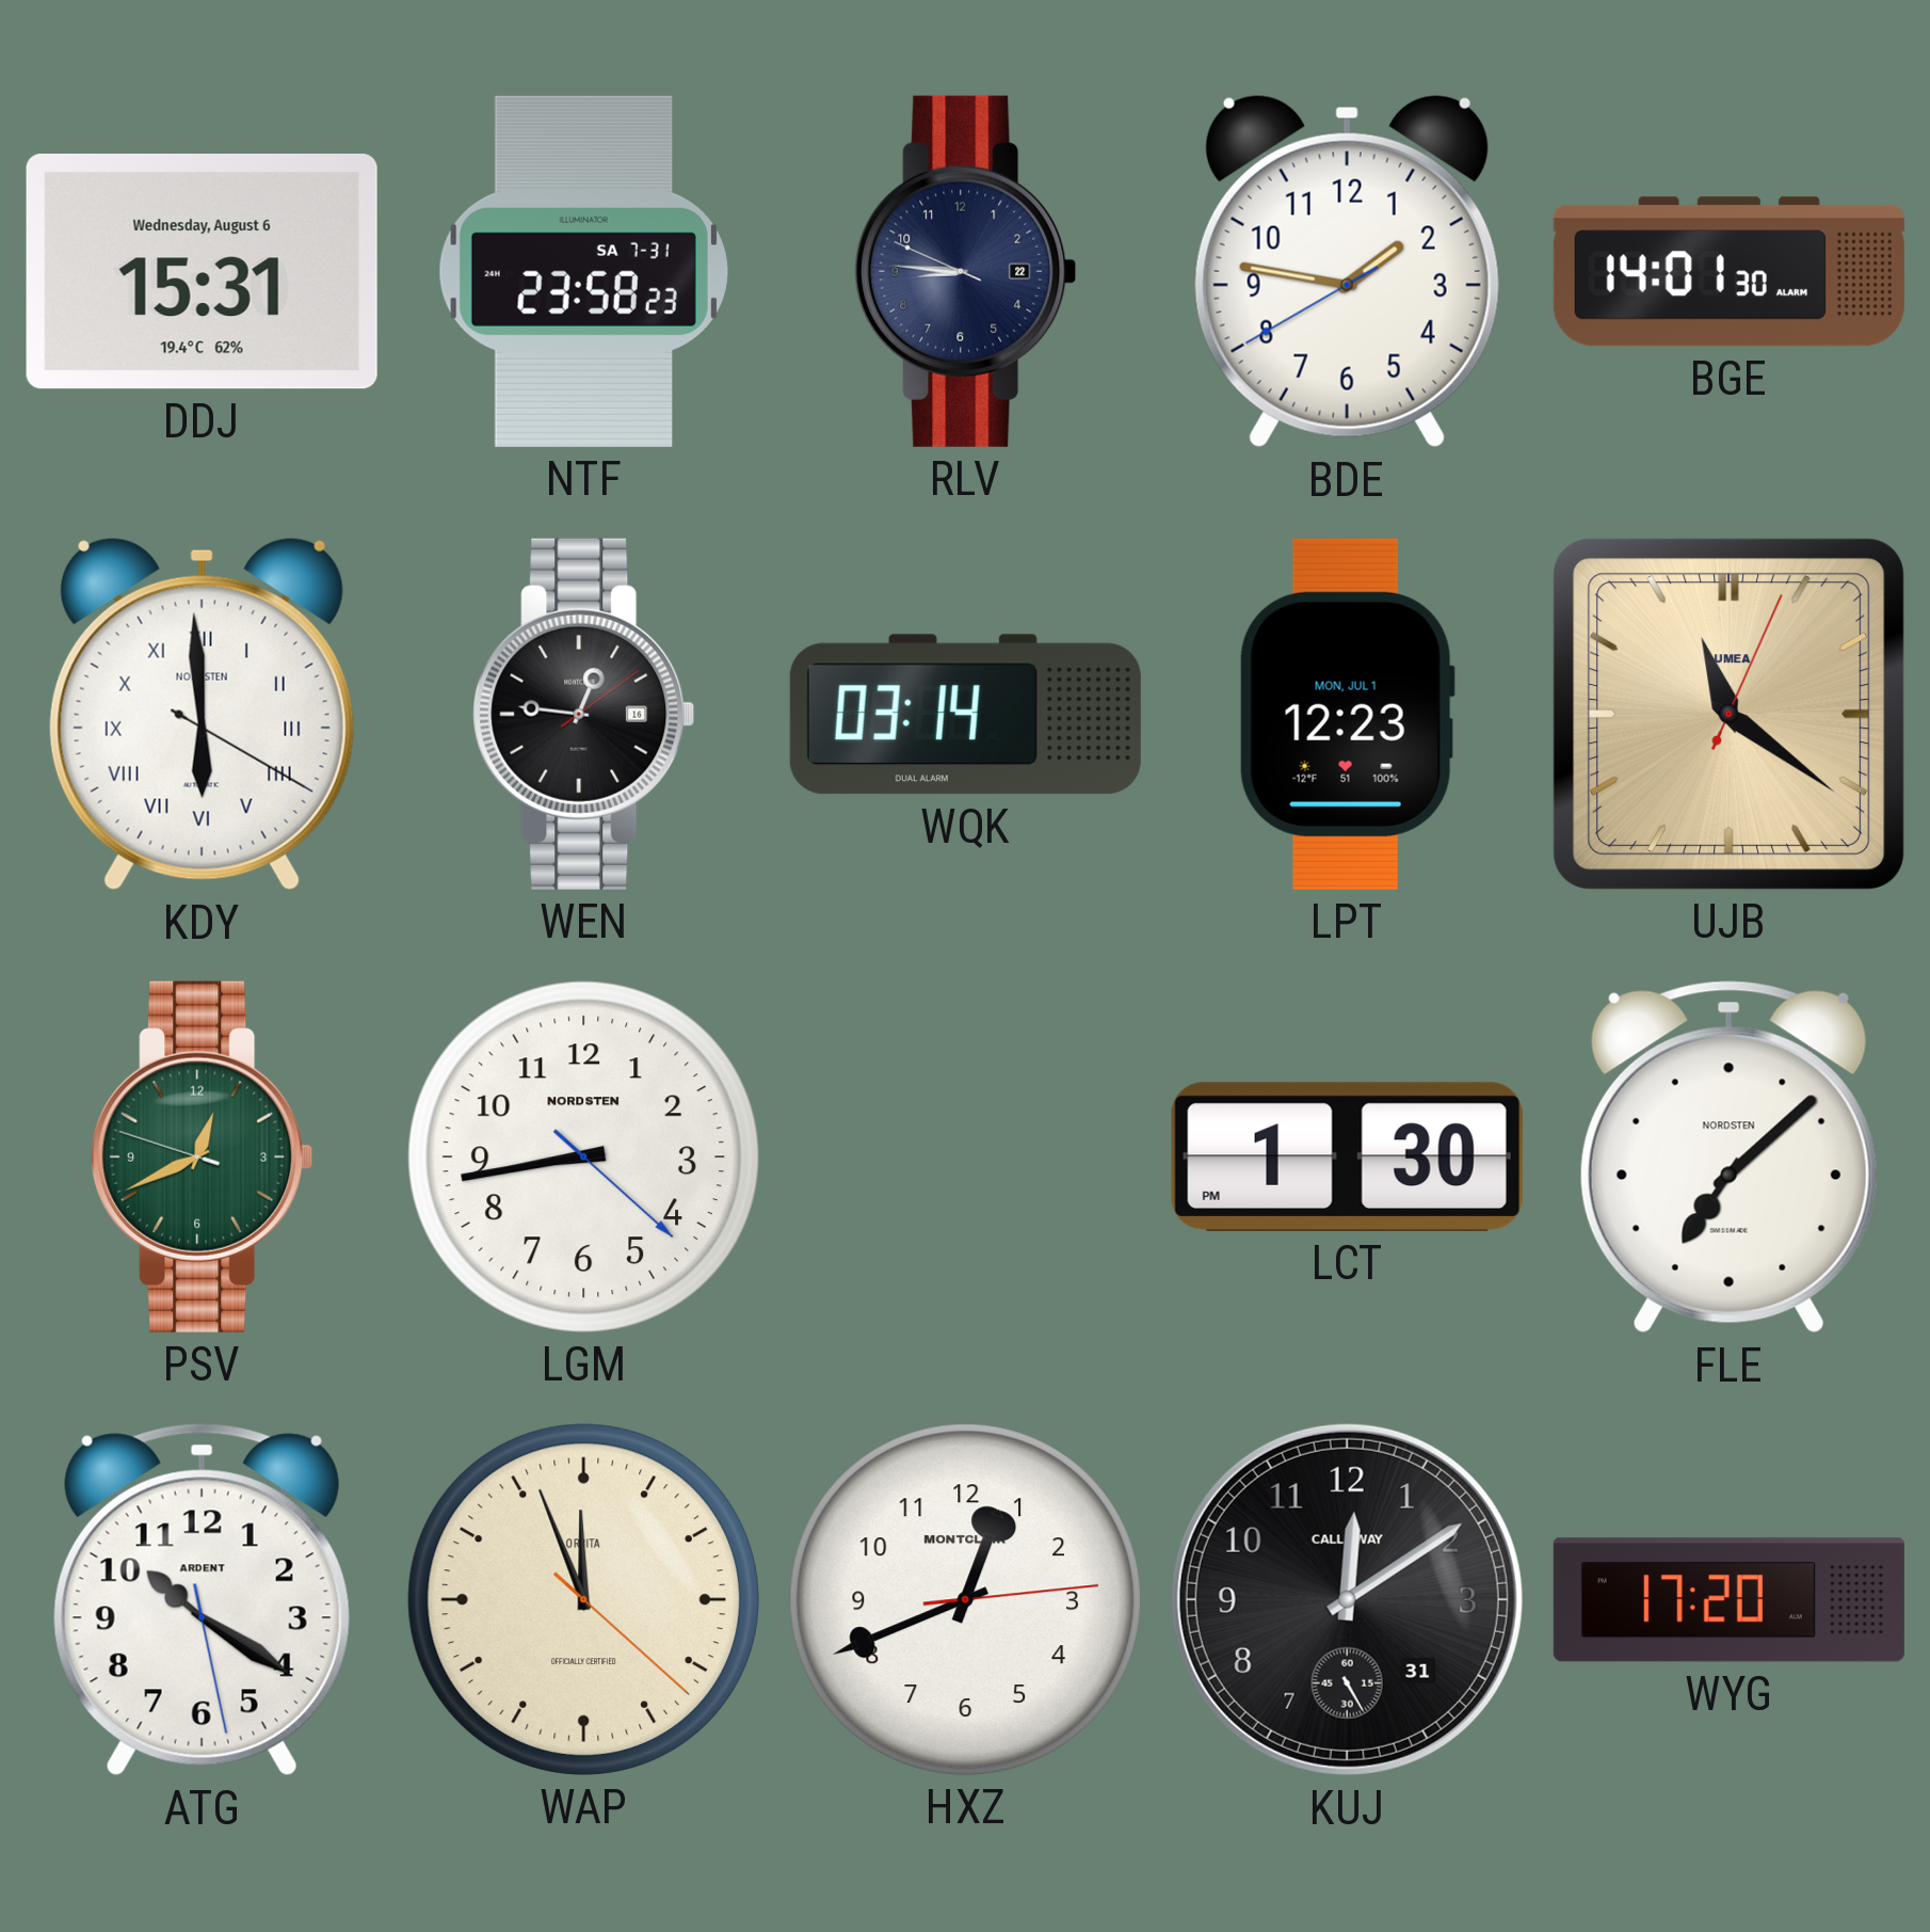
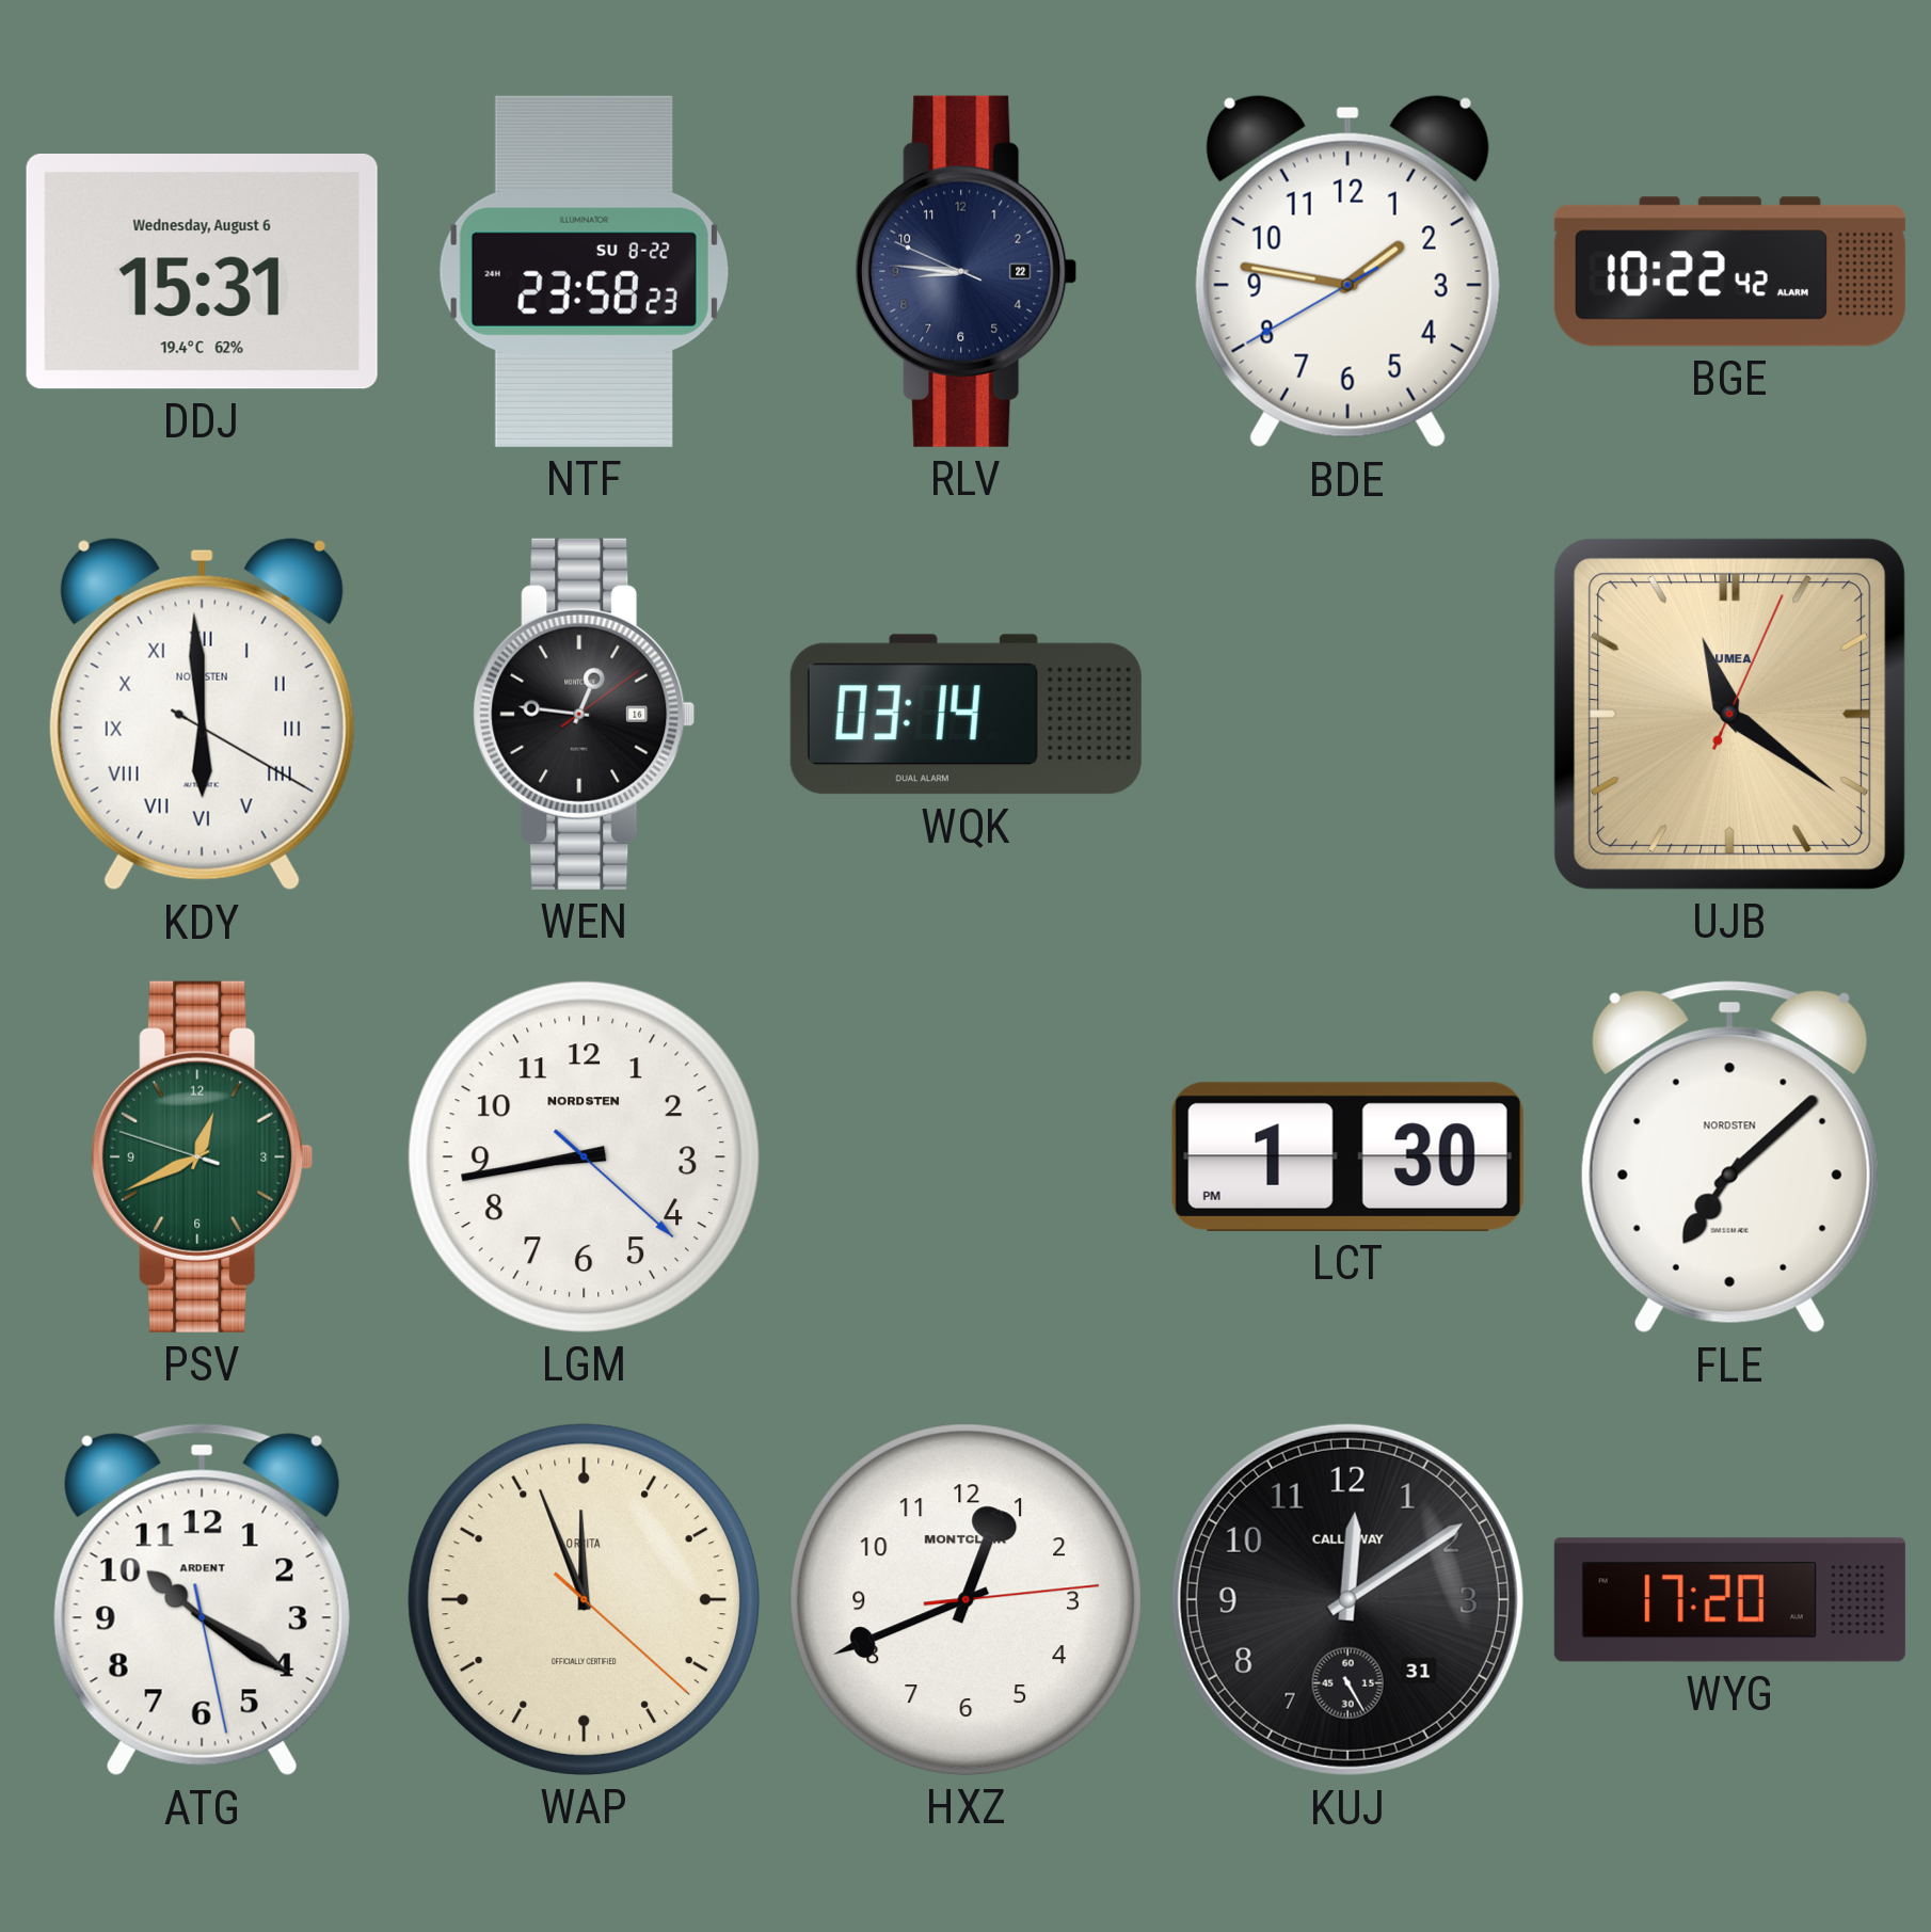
NTF date: SA 7-31 -> SU 8-22
BGE: 14:01 -> 10:22
LPT: 12:23 -> none
